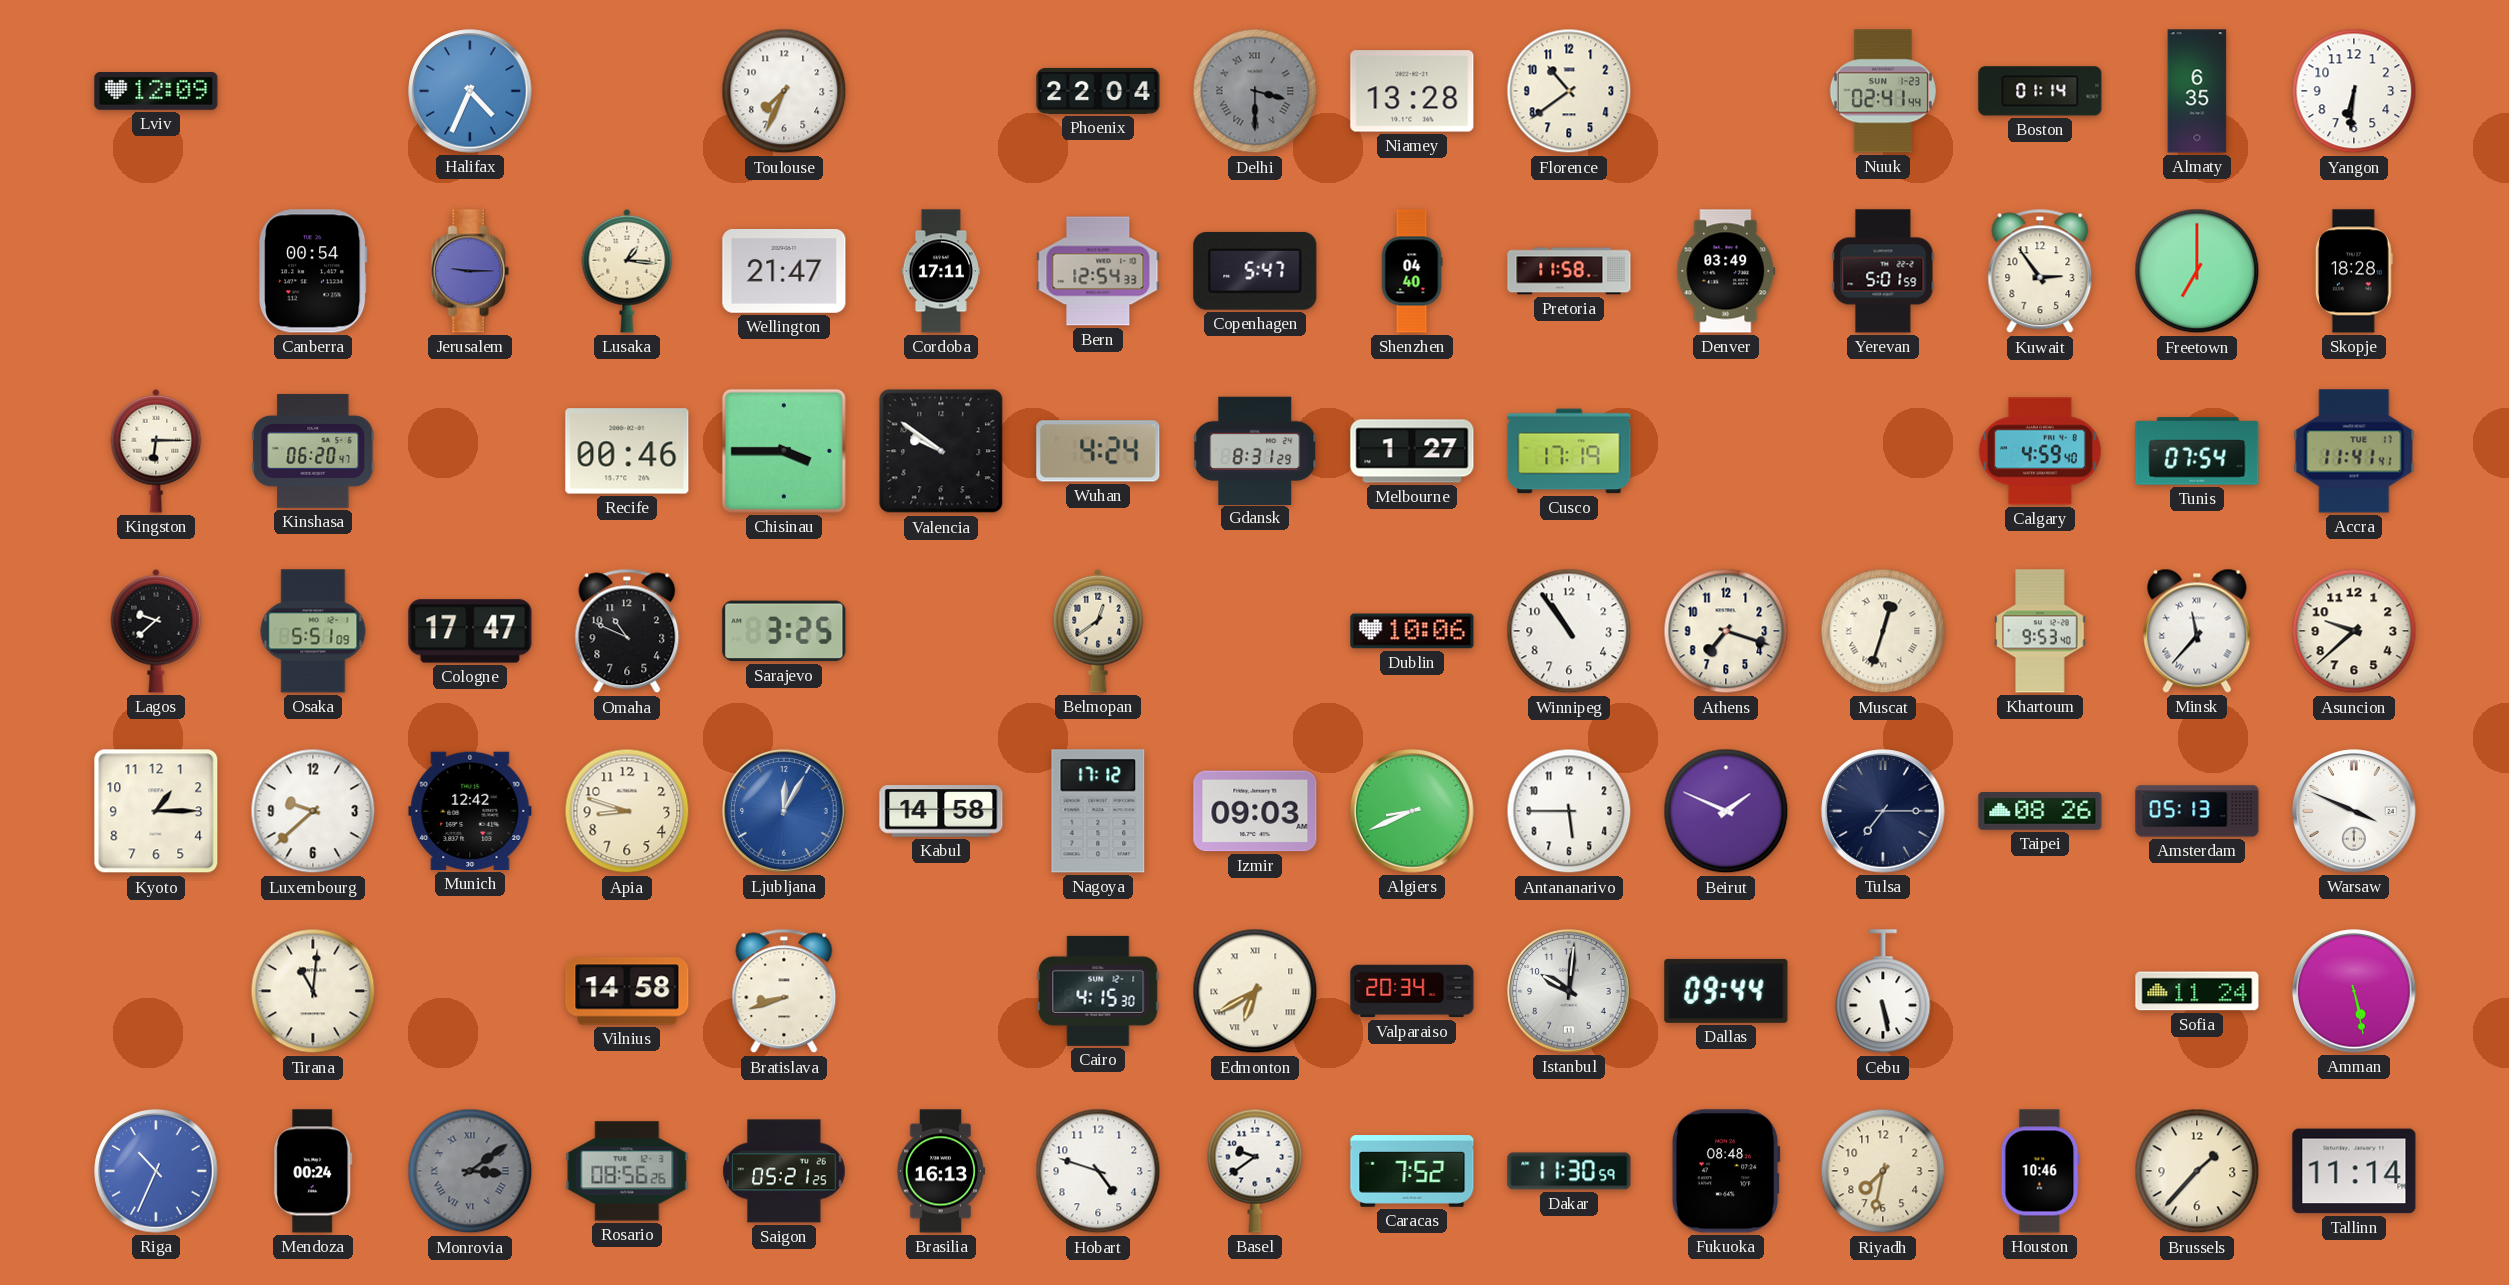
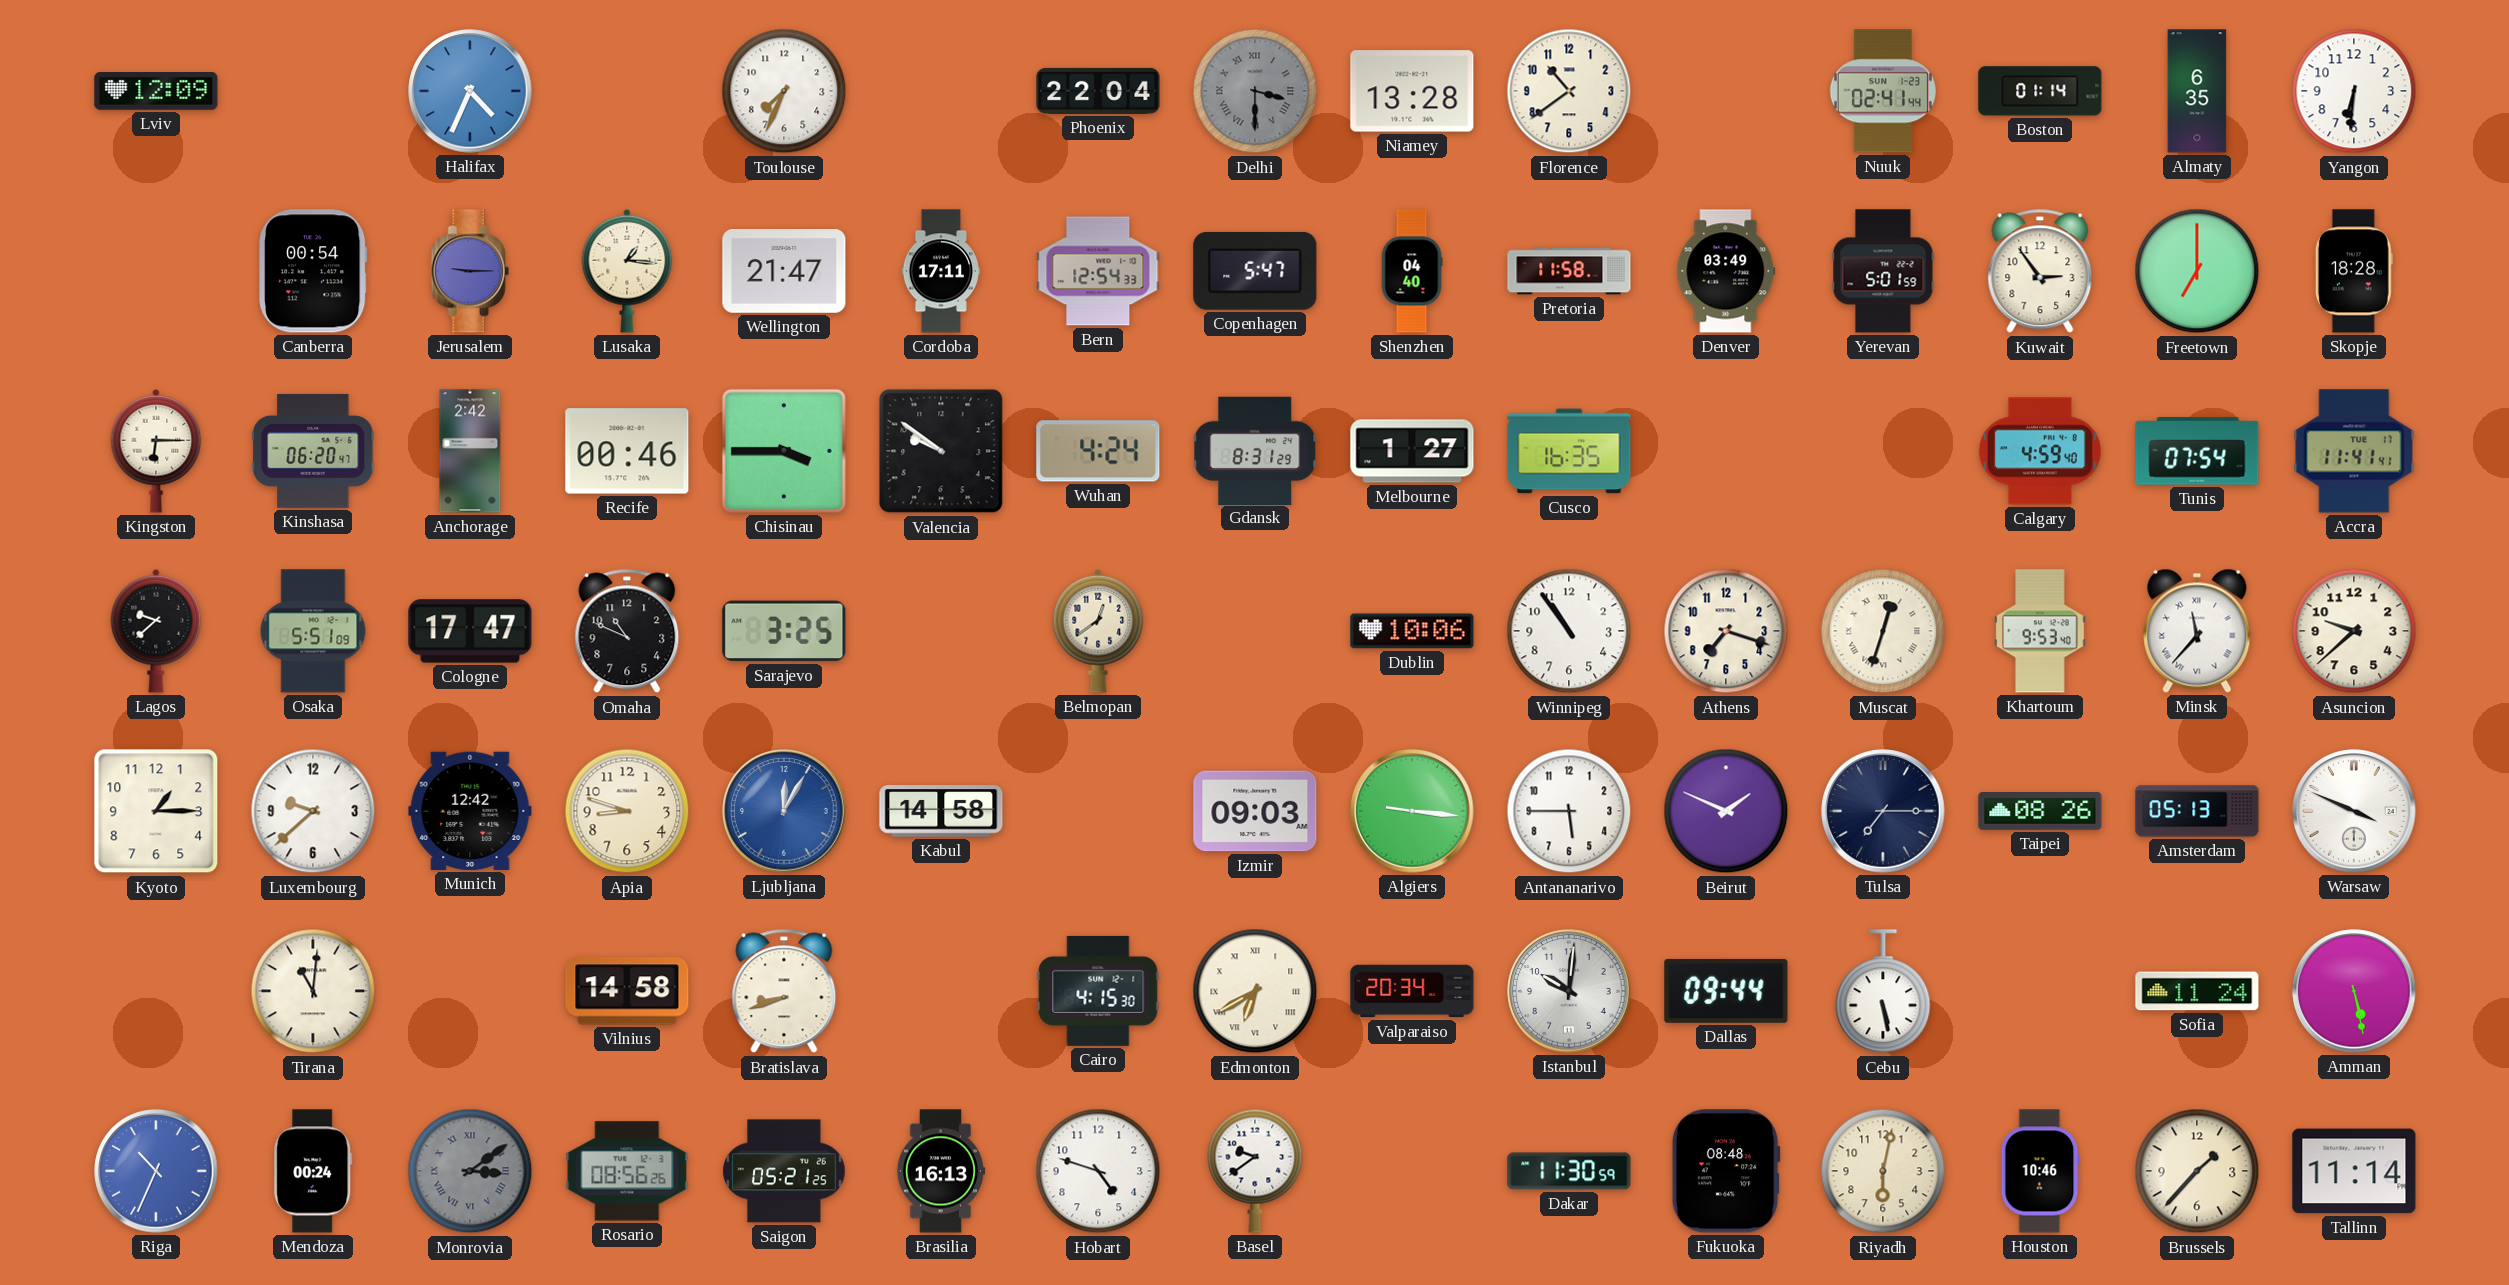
Anchorage: none -> 2:42
Cusco: 17:19 -> 16:35
Nagoya: 17:12 -> none
Algiers: 8:41 -> 9:16
Caracas: 7:52 -> none
Riyadh: 7:32 -> 6:02
